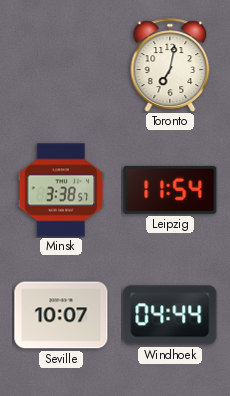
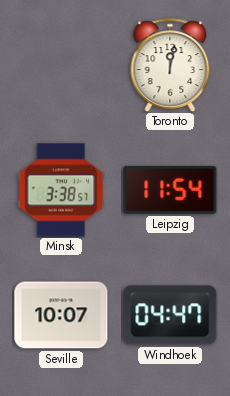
Toronto: 7:02 -> 12:02
Windhoek: 04:44 -> 04:47
